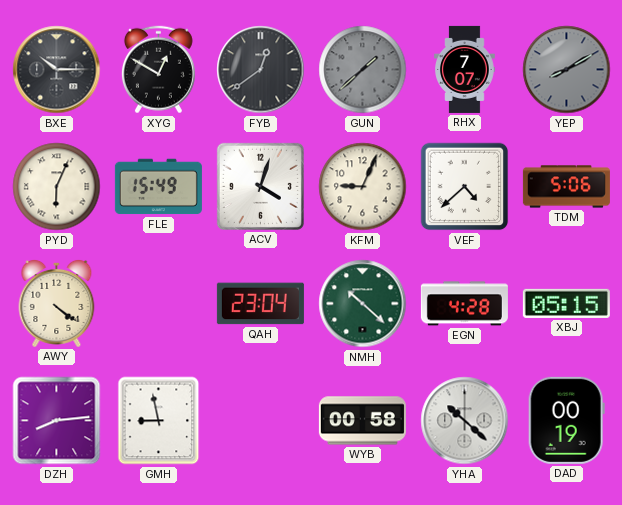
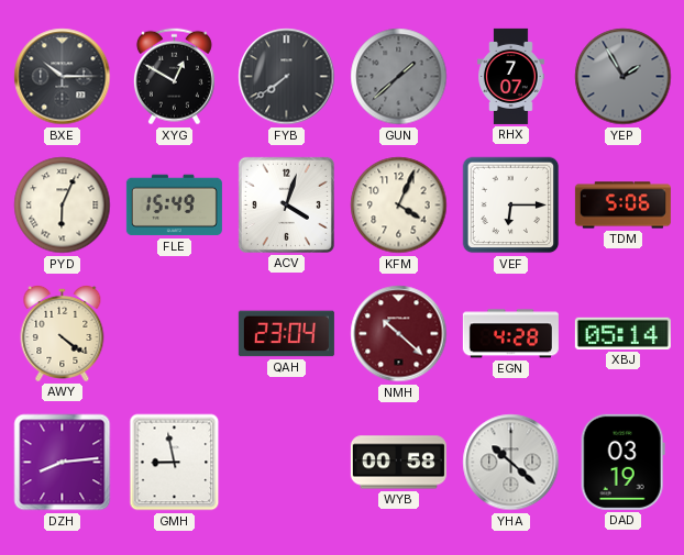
FYB: 12:39 -> 7:39
YEP: 8:10 -> 1:55
KFM: 9:04 -> 4:04
VEF: 4:38 -> 6:15
NMH dial: green -> burgundy
XBJ: 05:15 -> 05:14
DAD: 00:19 -> 03:19
